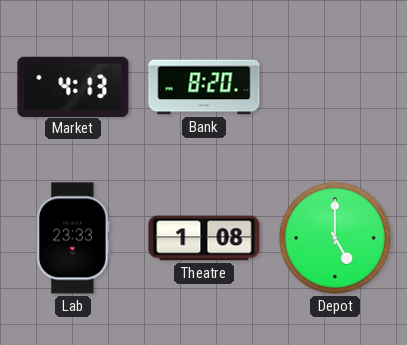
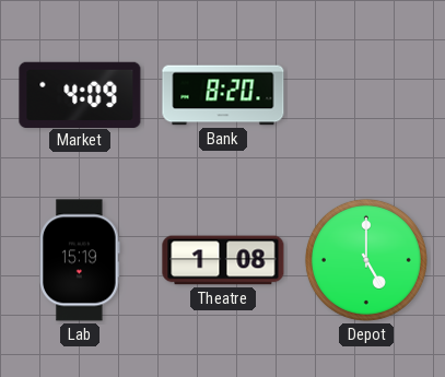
Market: 4:13 -> 4:09
Lab: 23:33 -> 15:19
